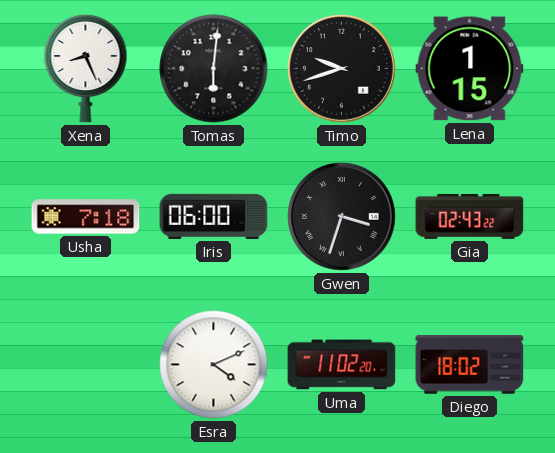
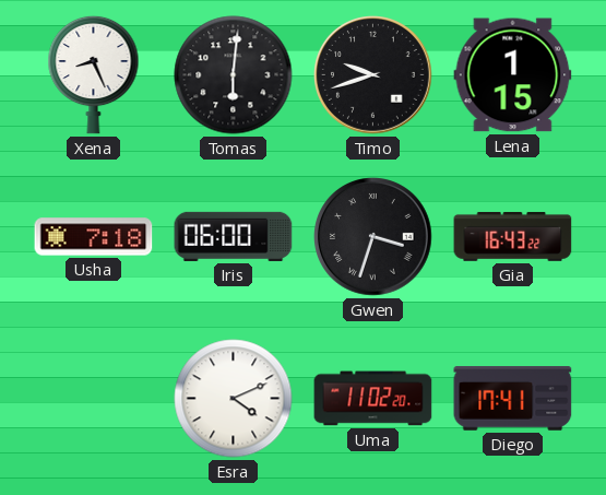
Gia: 02:43 -> 16:43
Diego: 18:02 -> 17:41
